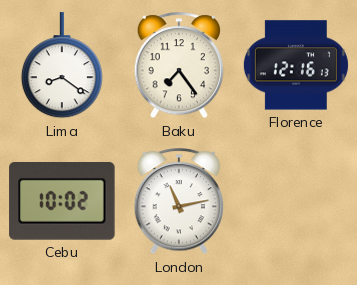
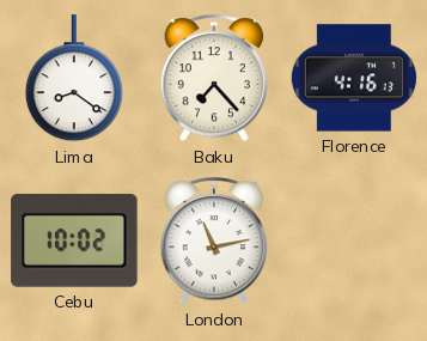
Baku: 7:24 -> 7:23
Florence: 12:16 -> 4:16
